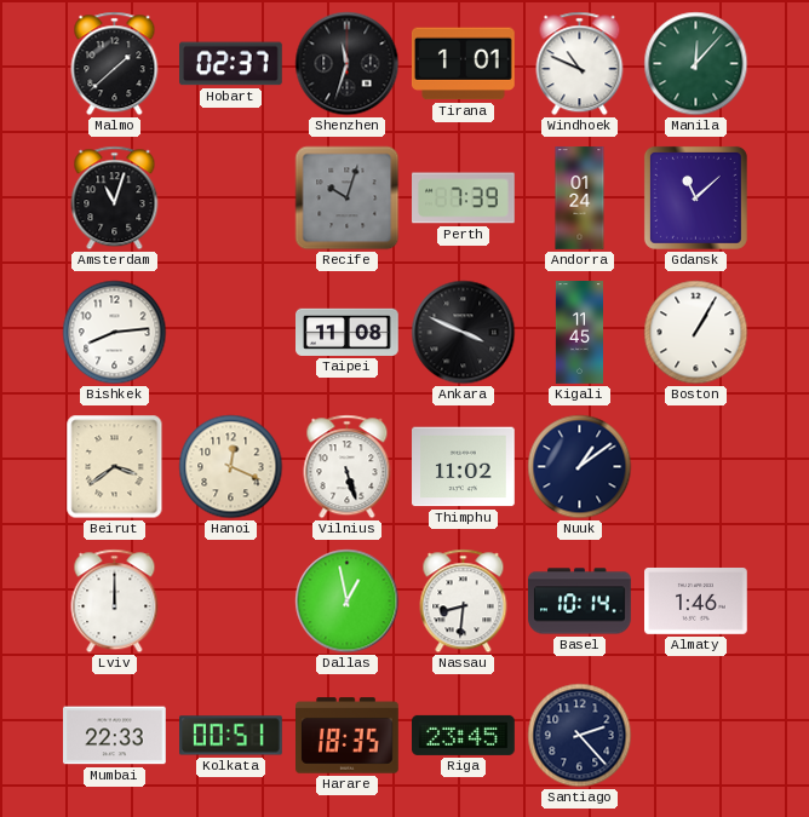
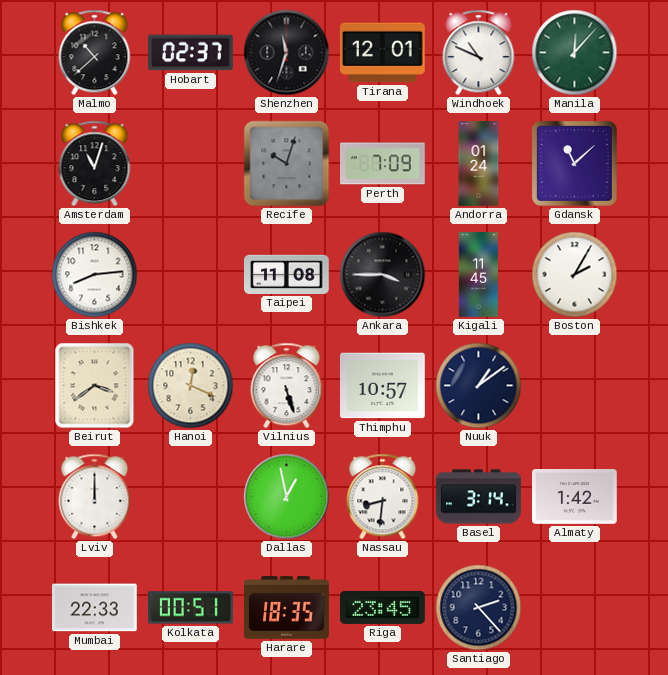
Malmo: 1:38 -> 10:38
Tirana: 1:01 -> 12:01
Perth: 7:39 -> 7:09
Ankara: 3:49 -> 3:45
Boston: 1:05 -> 2:05
Thimphu: 11:02 -> 10:57
Basel: 10:14 -> 3:14
Almaty: 1:46 -> 1:42
